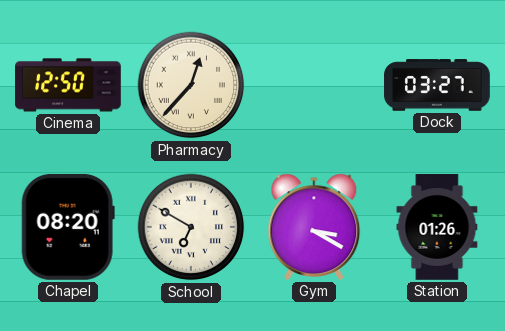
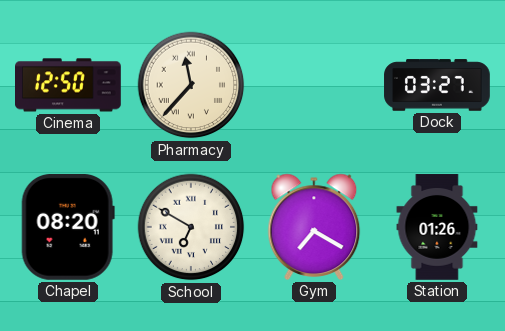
Pharmacy: 12:37 -> 11:37
Gym: 3:20 -> 7:20
